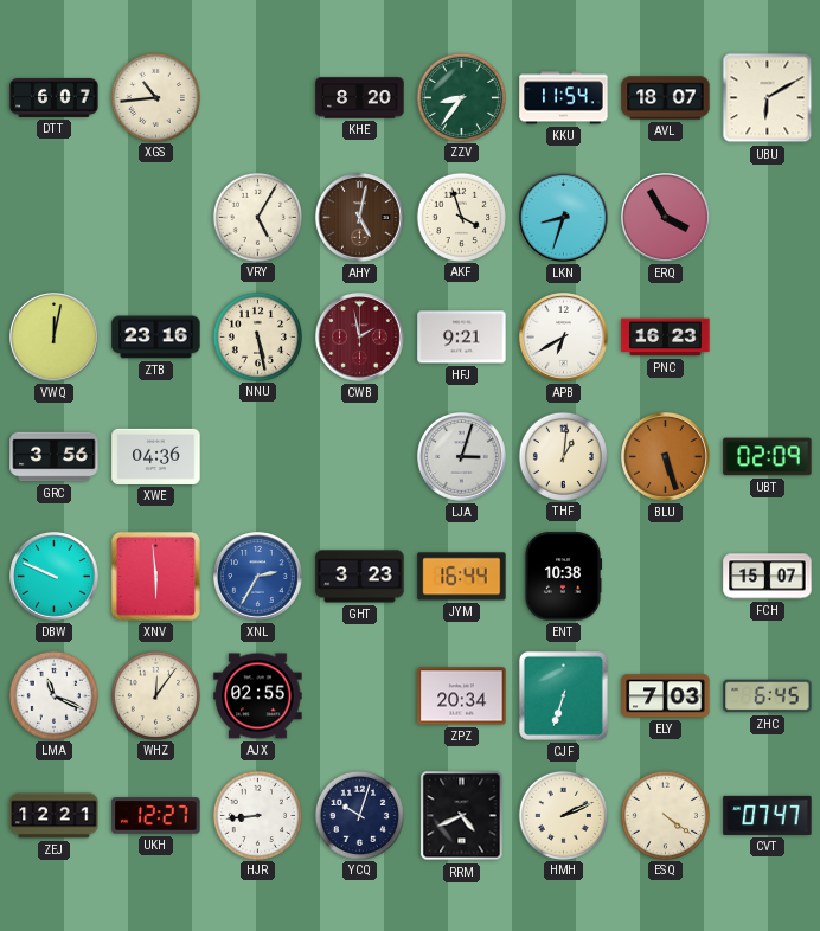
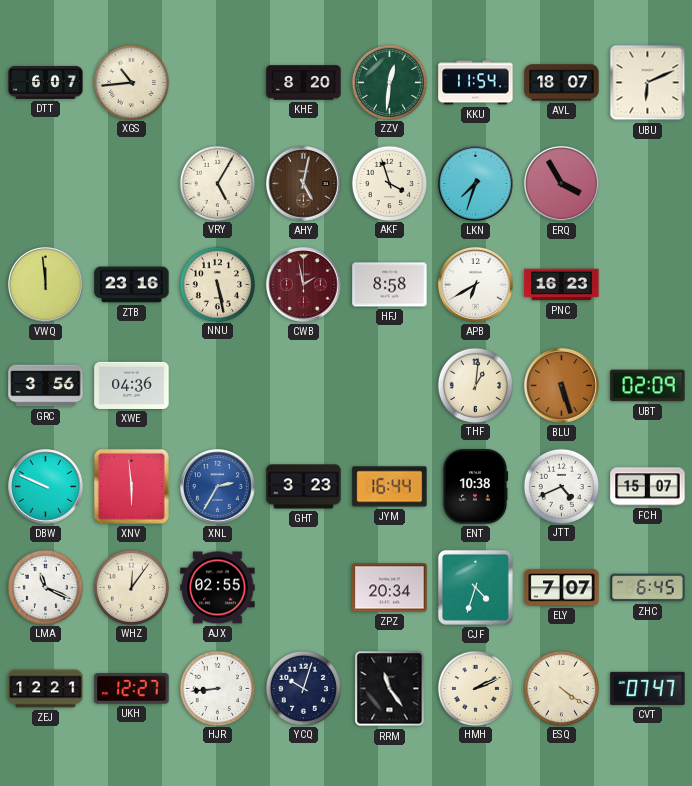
ZZV: 8:36 -> 12:31
UBU: 6:10 -> 6:11
LKN: 8:33 -> 7:33
VWQ: 12:02 -> 11:59
HFJ: 9:21 -> 8:58
LJA: 3:03 -> none
JTT: none -> 4:41
CJF: 6:33 -> 4:33
ELY: 7:03 -> 7:07
RRM: 4:41 -> 11:24
